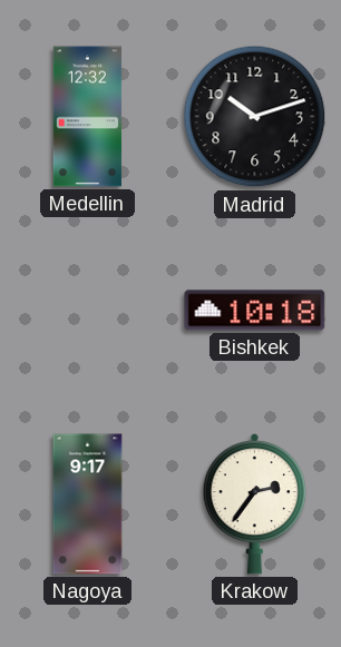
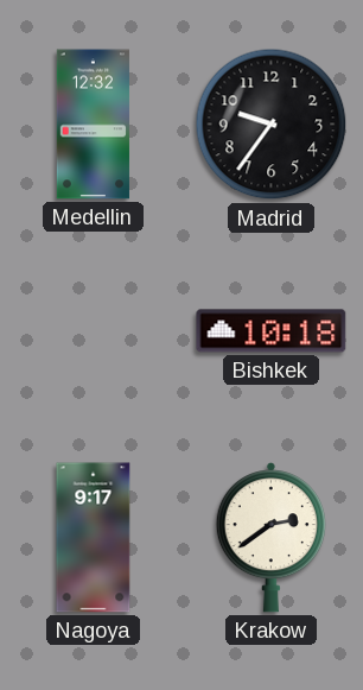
Madrid: 10:12 -> 9:36
Krakow: 2:36 -> 2:39
